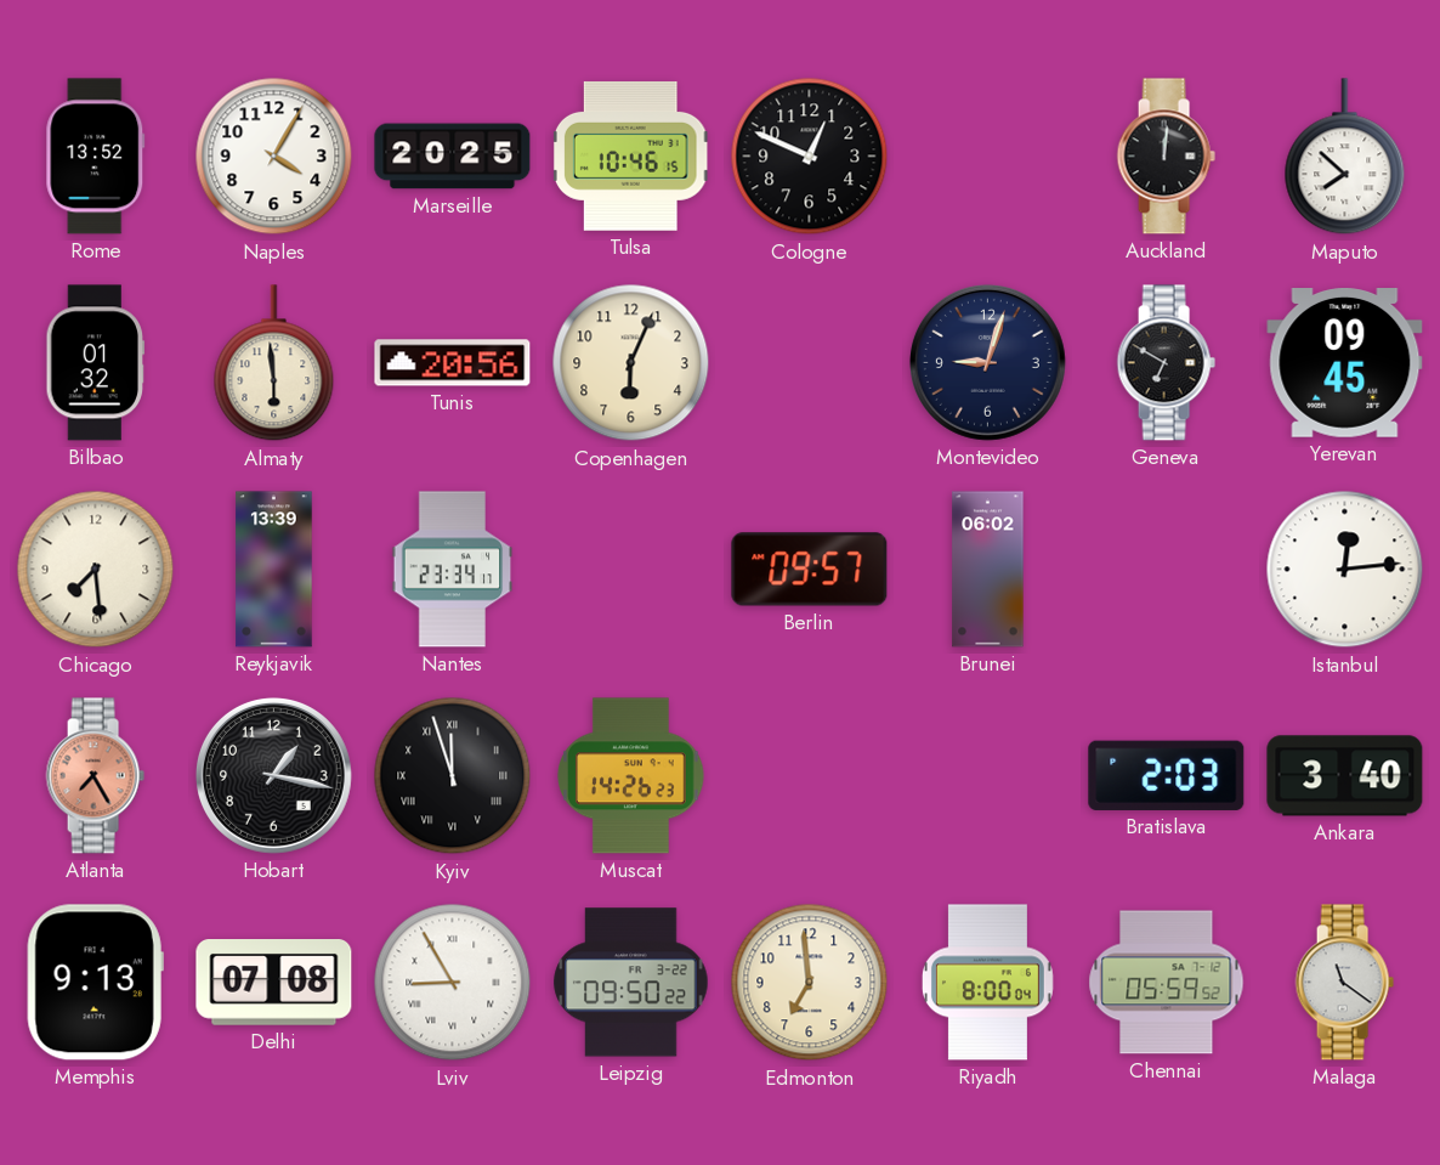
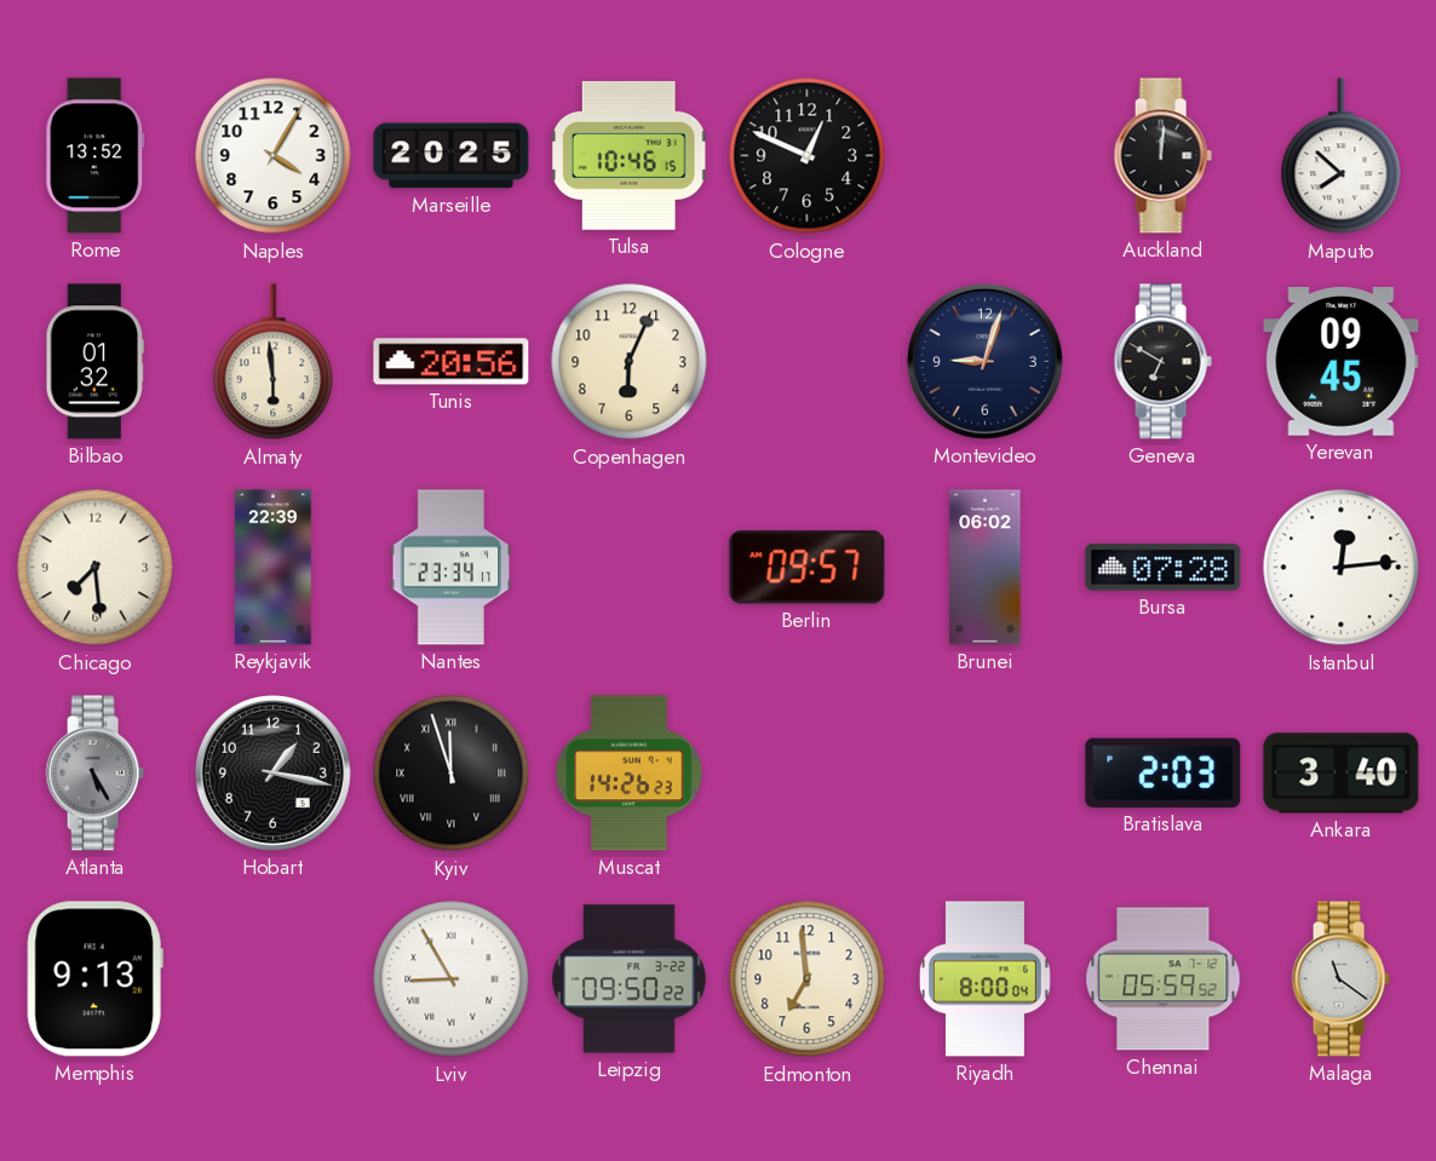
Reykjavik: 13:39 -> 22:39
Bursa: none -> 07:28
Atlanta: 7:25 -> 5:25
Atlanta dial: salmon -> grey
Delhi: 07:08 -> none
